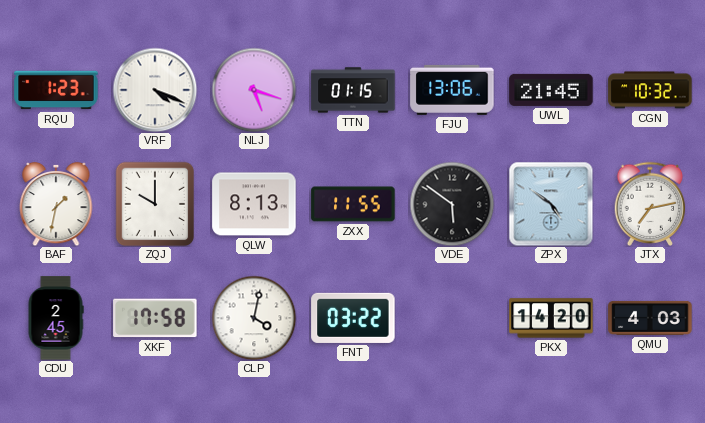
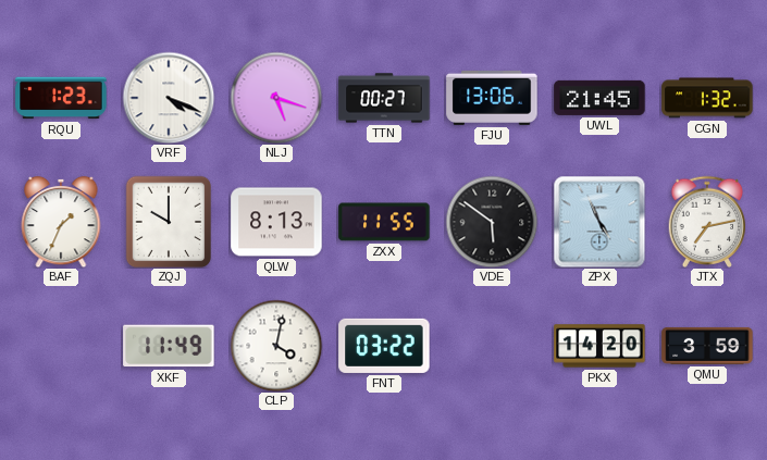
TTN: 01:15 -> 00:27
CGN: 10:32 -> 1:32
BAF: 1:32 -> 1:34
ZPX: 4:51 -> 4:56
CDU: 2:45 -> none
XKF: 17:58 -> 11:49
QMU: 4:03 -> 3:59
